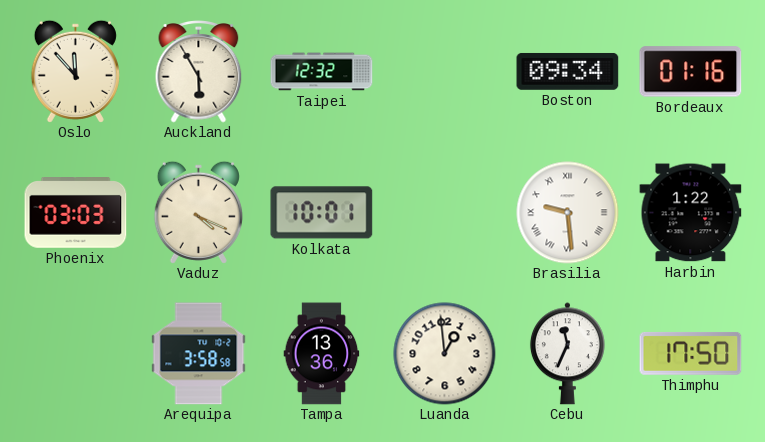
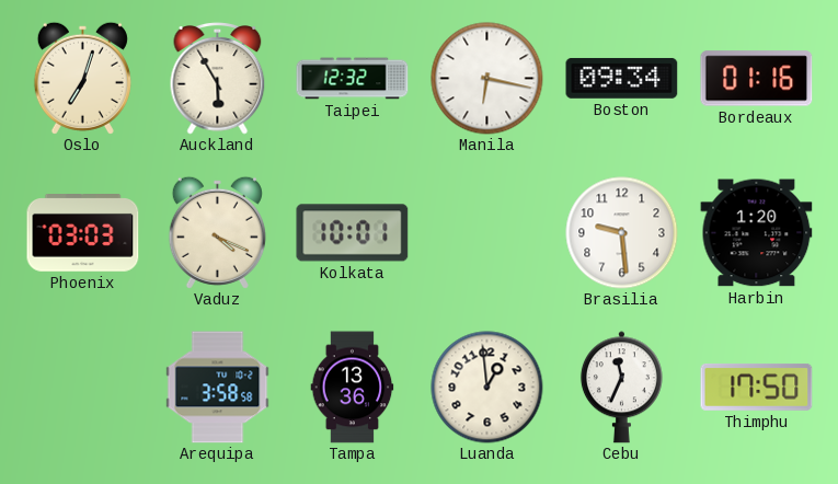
Oslo: 11:53 -> 7:03
Manila: none -> 6:17
Brasilia numerals: Roman -> Arabic
Harbin: 1:22 -> 1:20
